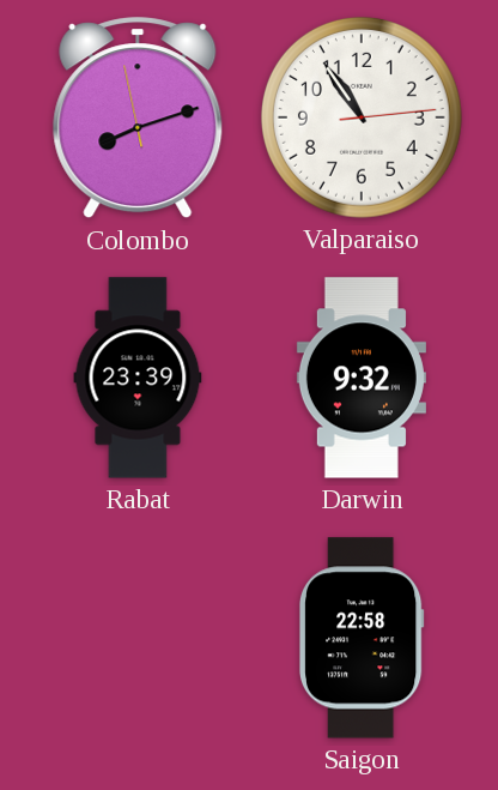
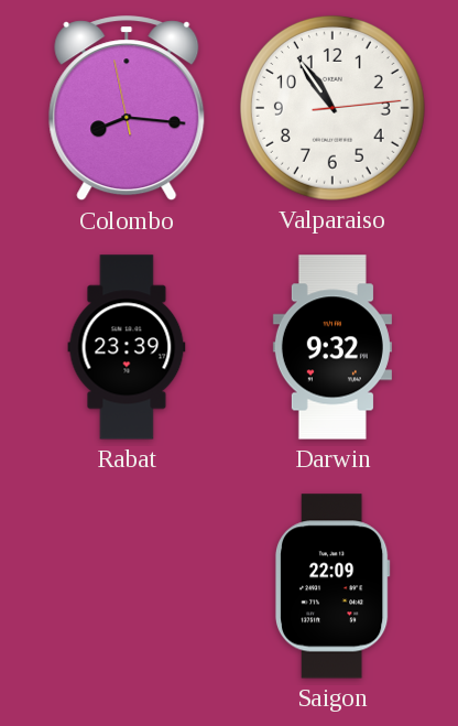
Colombo: 8:11 -> 8:15
Saigon: 22:58 -> 22:09
